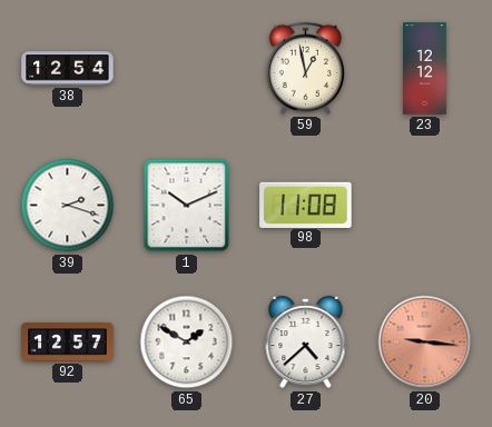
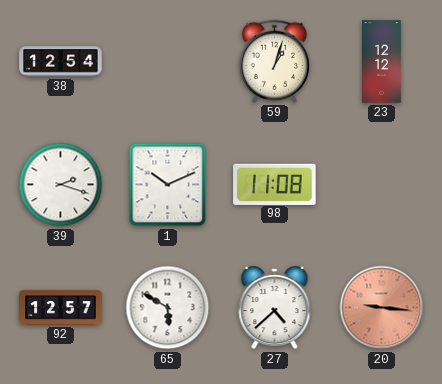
59: 12:58 -> 1:03
65: 1:50 -> 5:50
